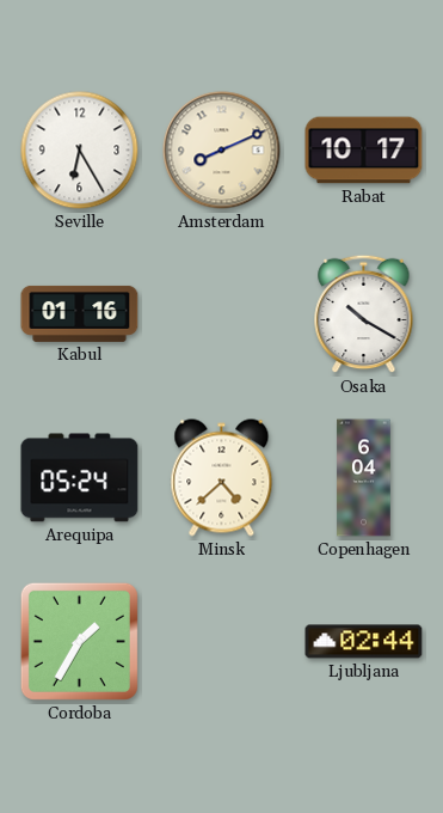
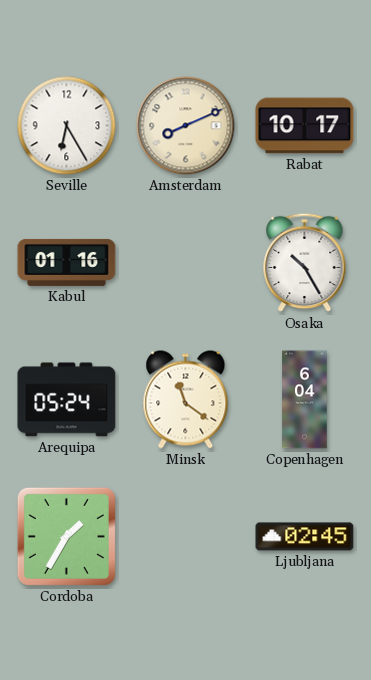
Osaka: 10:20 -> 10:25
Minsk: 4:38 -> 11:21
Ljubljana: 02:44 -> 02:45
